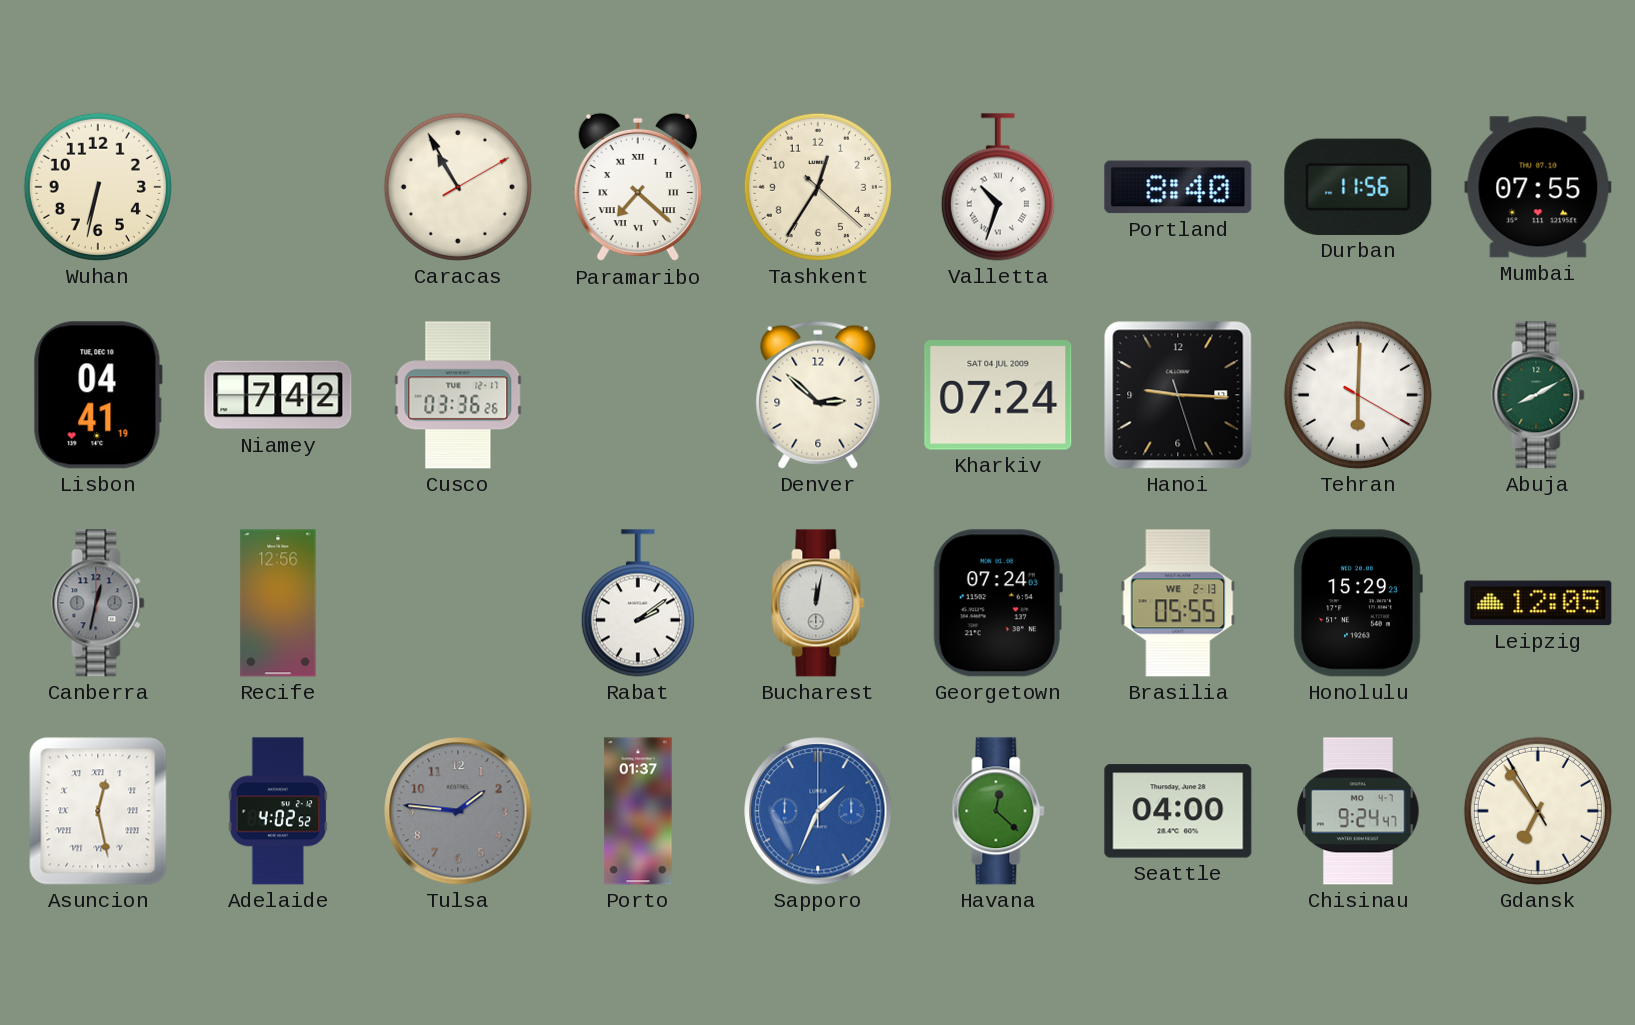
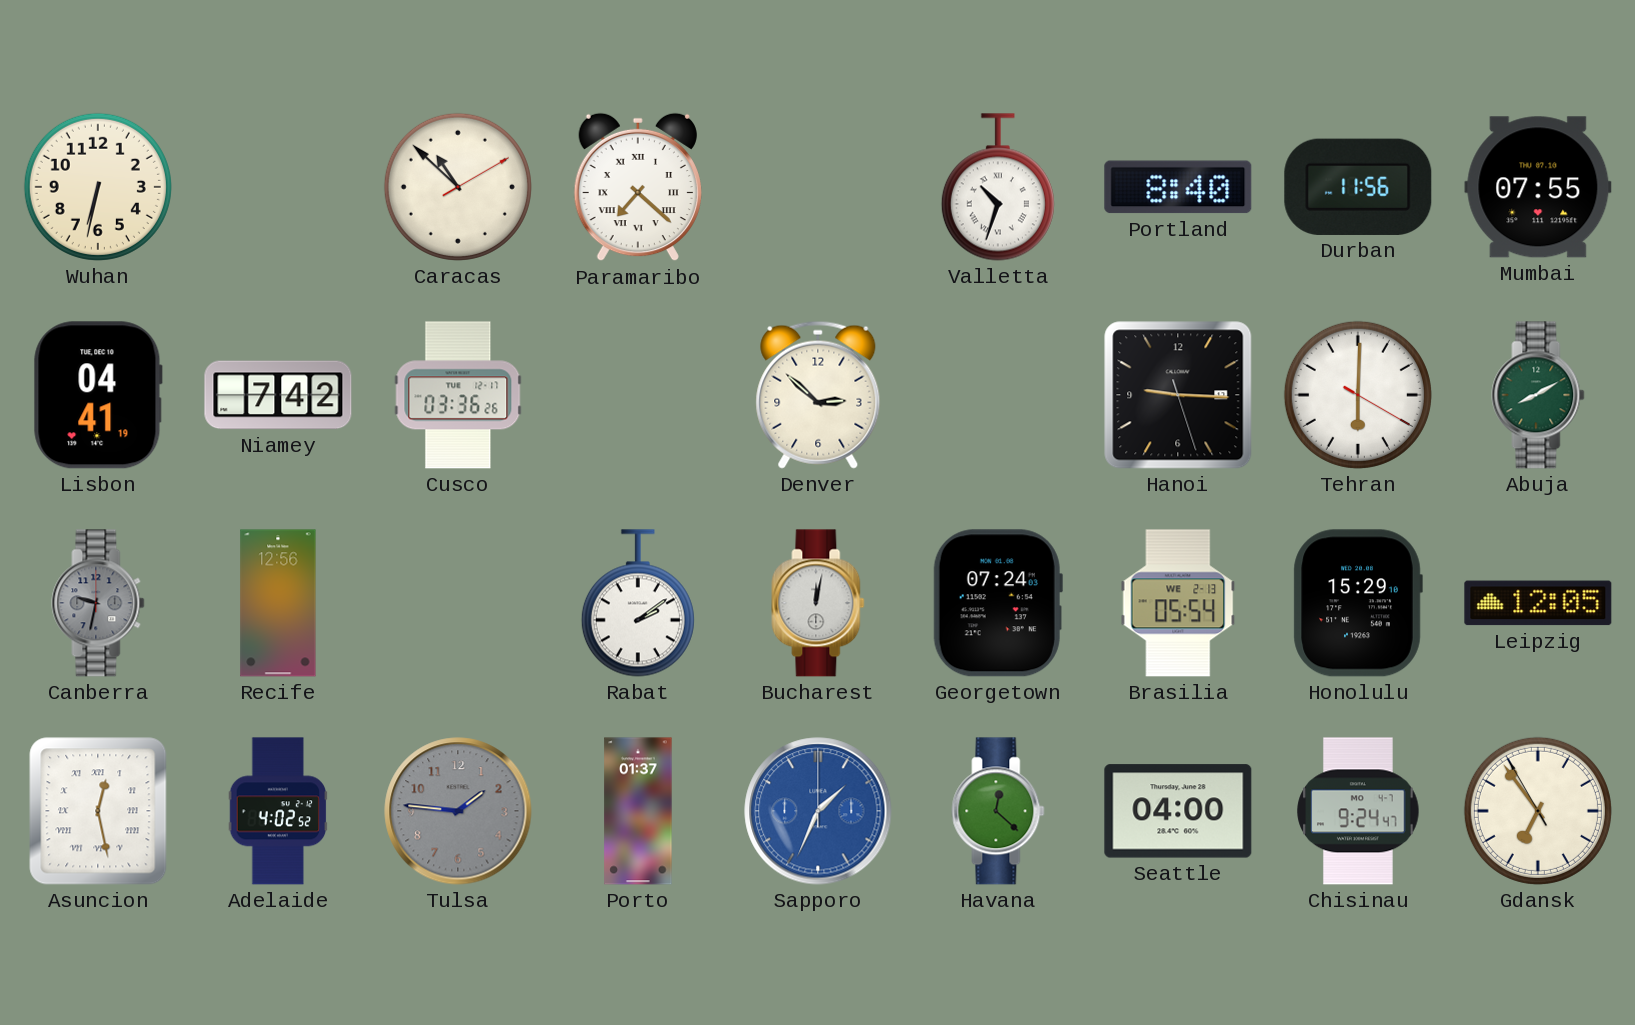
Caracas: 10:55 -> 10:52
Tashkent: 12:35 -> none
Kharkiv: 07:24 -> none
Canberra: 12:32 -> 9:32
Brasilia: 05:55 -> 05:54
Honolulu: 15:29:23 -> 15:29:10
